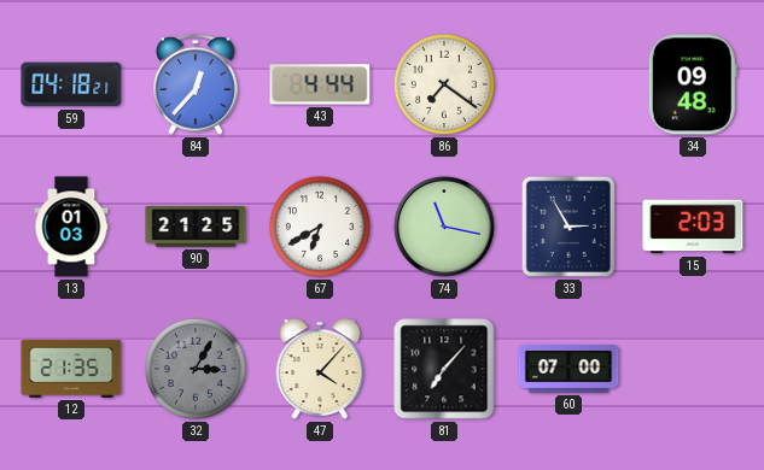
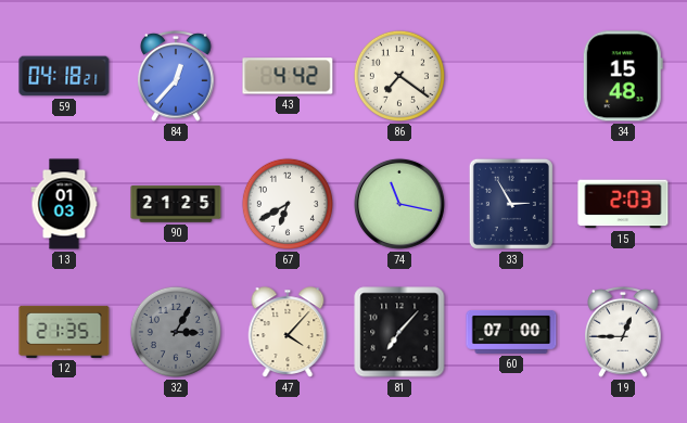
43: 4:44 -> 4:42
34: 09:48 -> 15:48
19: none -> 12:45
